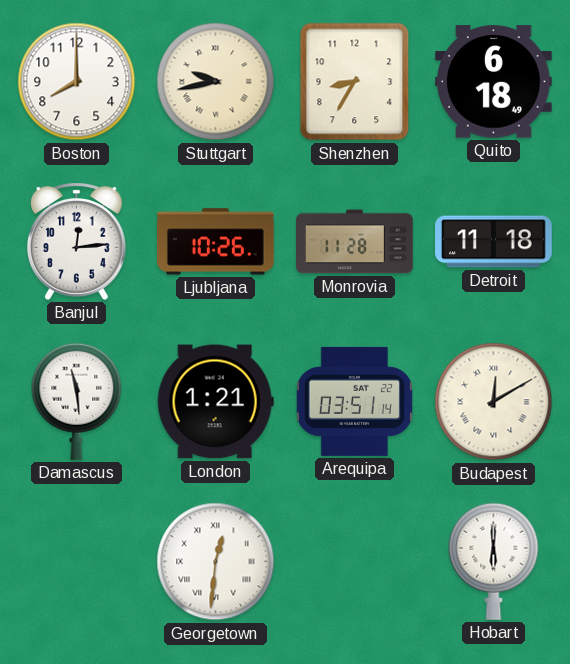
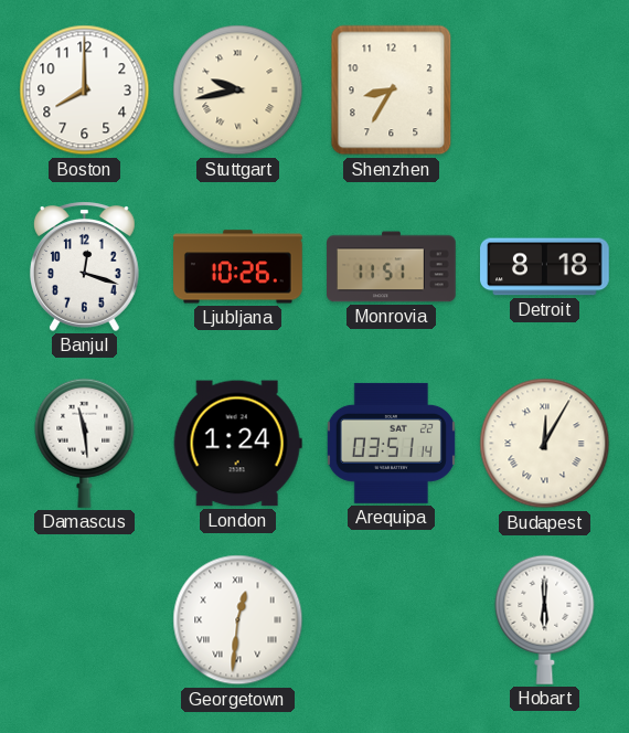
Quito: 6:18 -> none
Banjul: 12:14 -> 12:18
Monrovia: 11:28 -> 11:51
Detroit: 11:18 -> 8:18
London: 1:21 -> 1:24
Budapest: 12:10 -> 12:05
